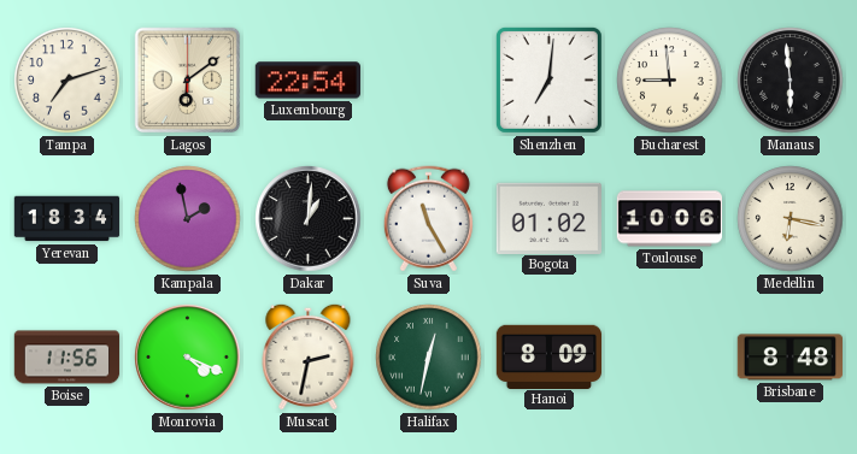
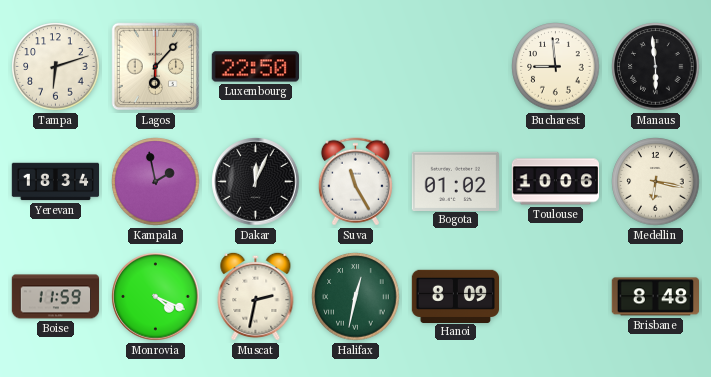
Tampa: 7:12 -> 6:12
Lagos: 6:09 -> 6:07
Luxembourg: 22:54 -> 22:50
Shenzhen: 7:01 -> none
Dakar: 1:01 -> 12:04
Boise: 11:56 -> 11:59
